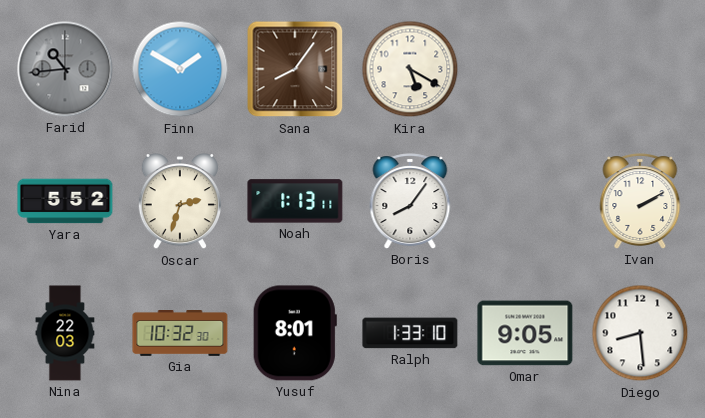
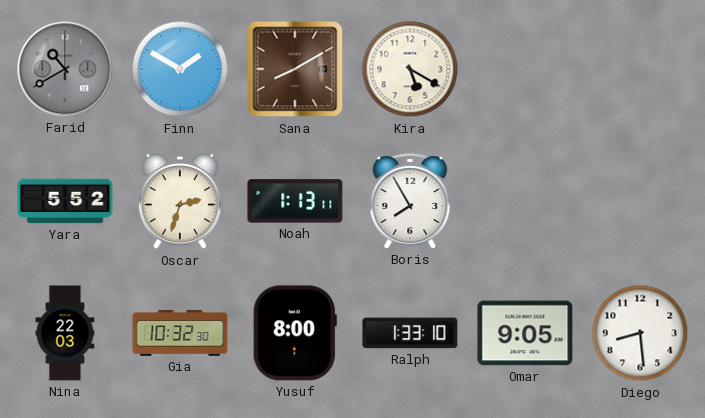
Farid: 10:44 -> 10:40
Sana: 8:06 -> 8:10
Boris: 8:06 -> 7:55
Ivan: 2:10 -> none
Yusuf: 8:01 -> 8:00
